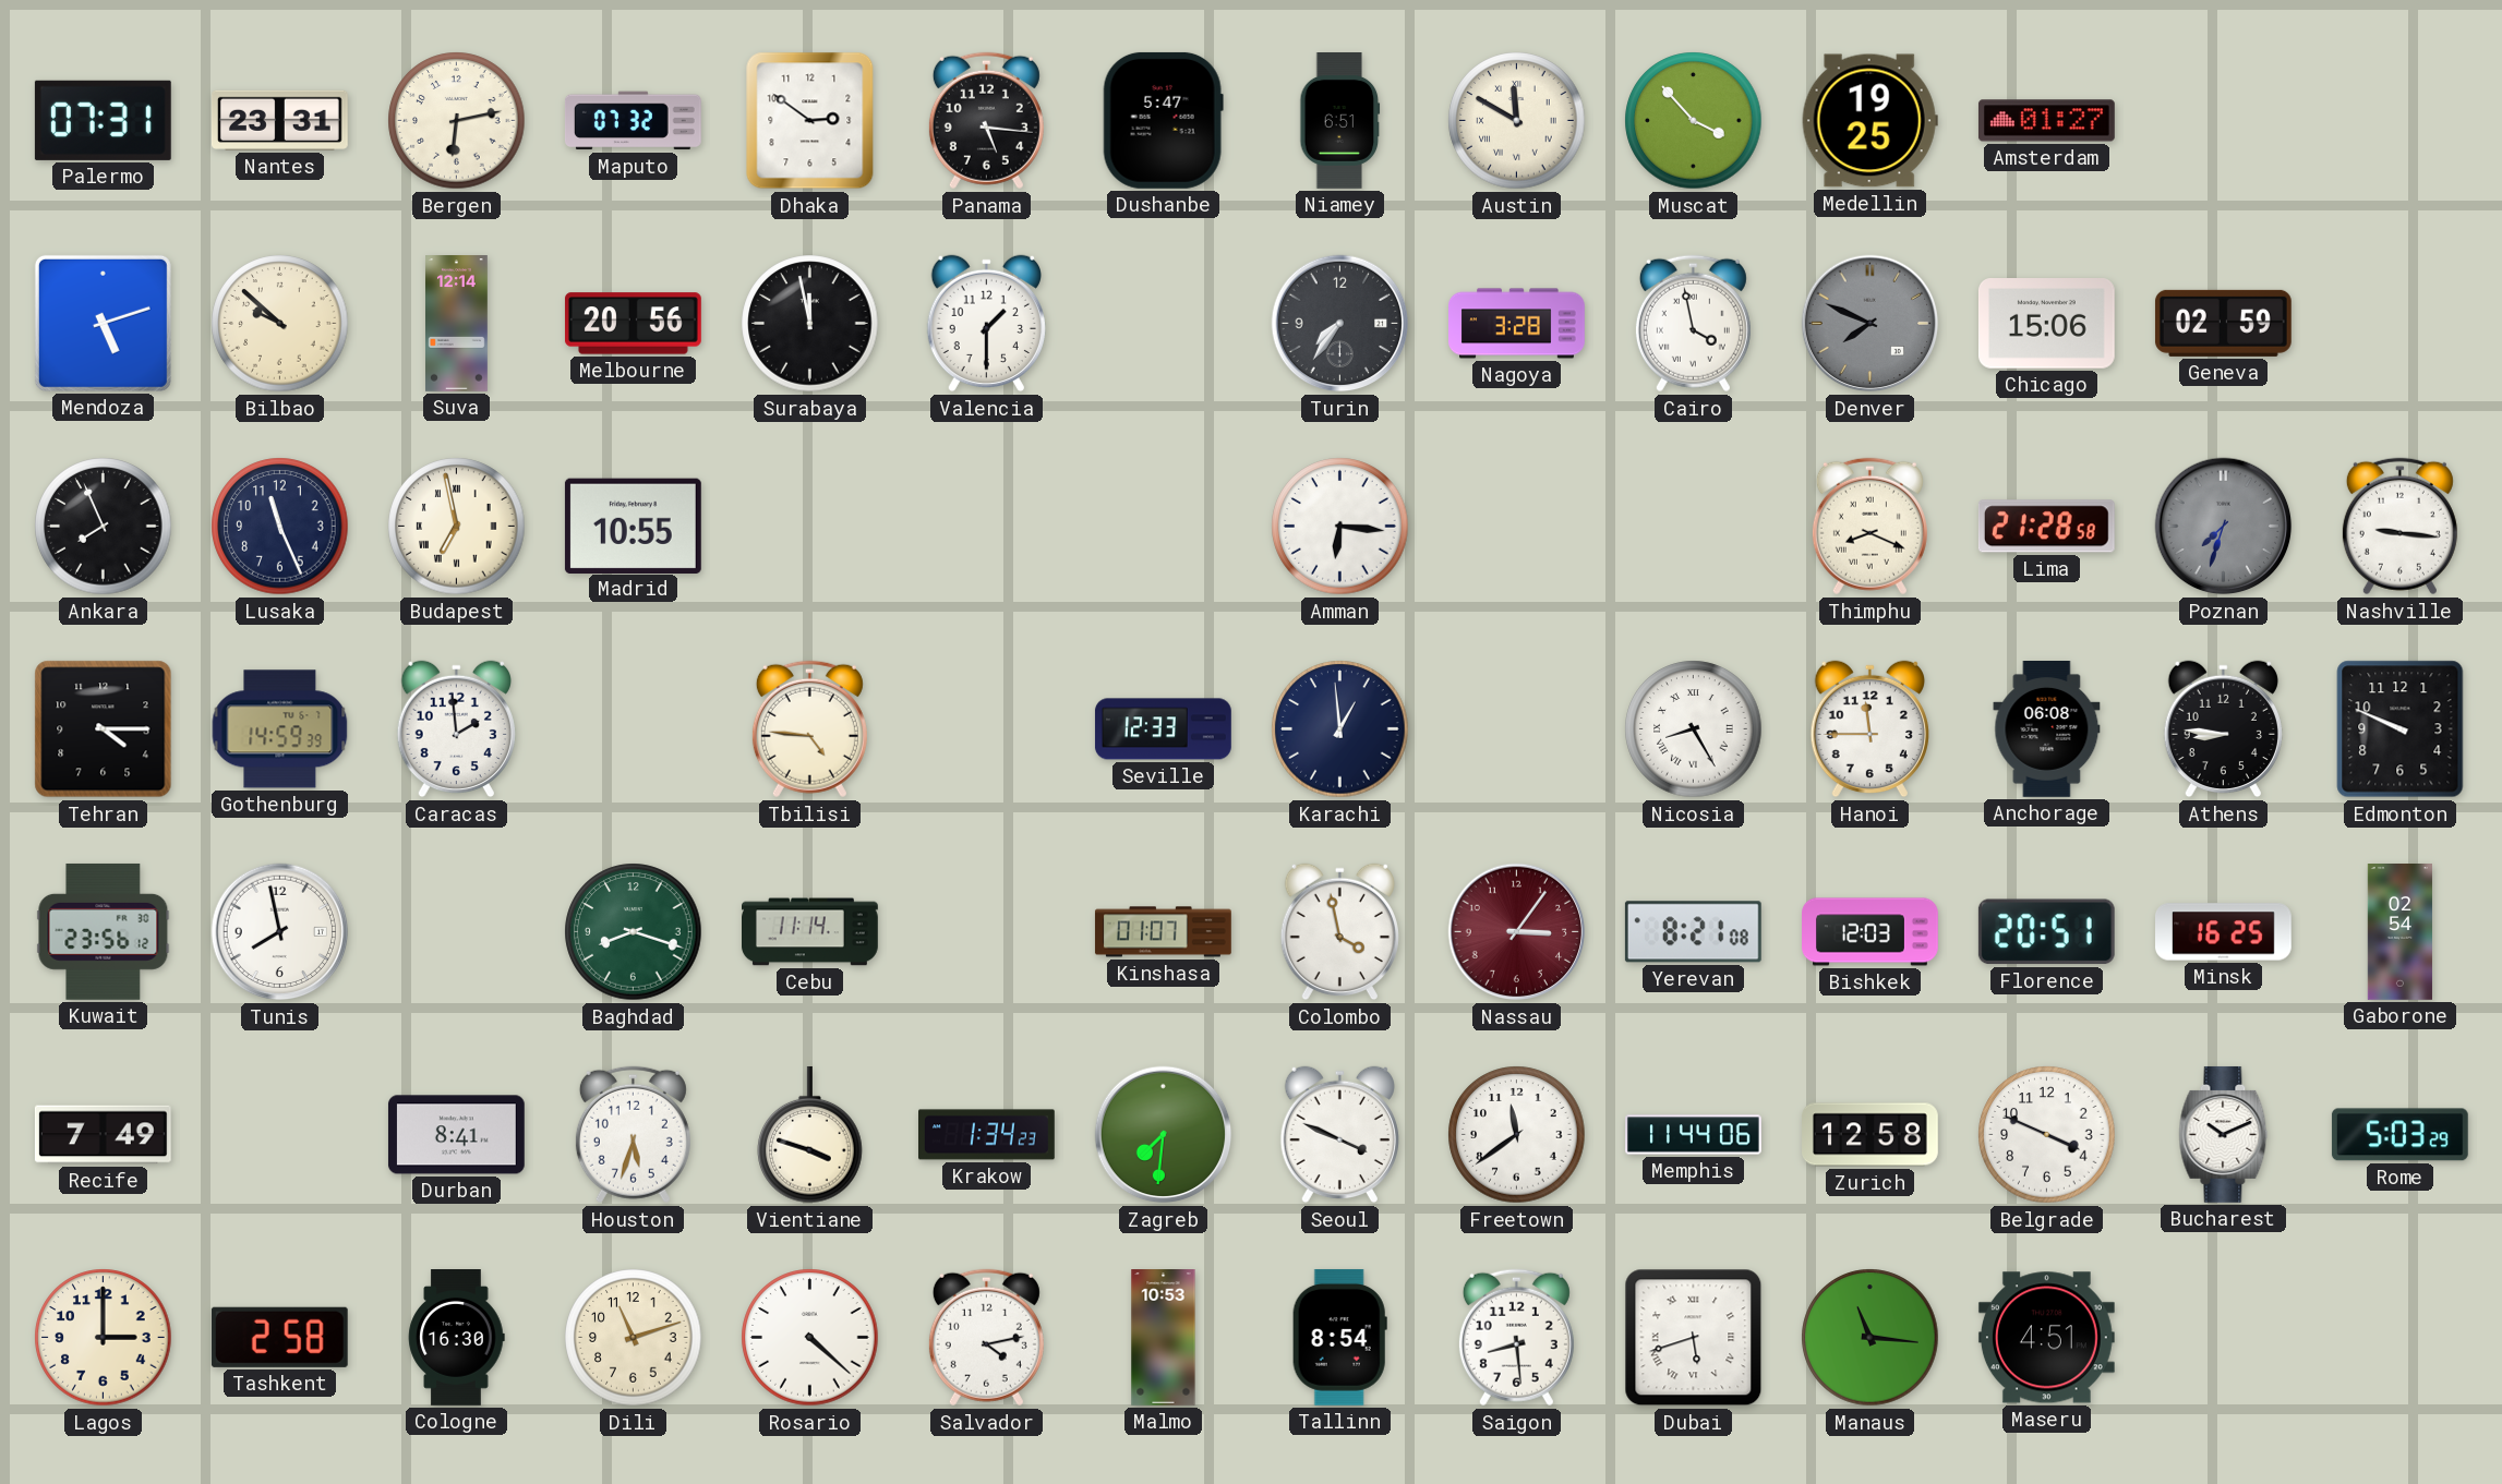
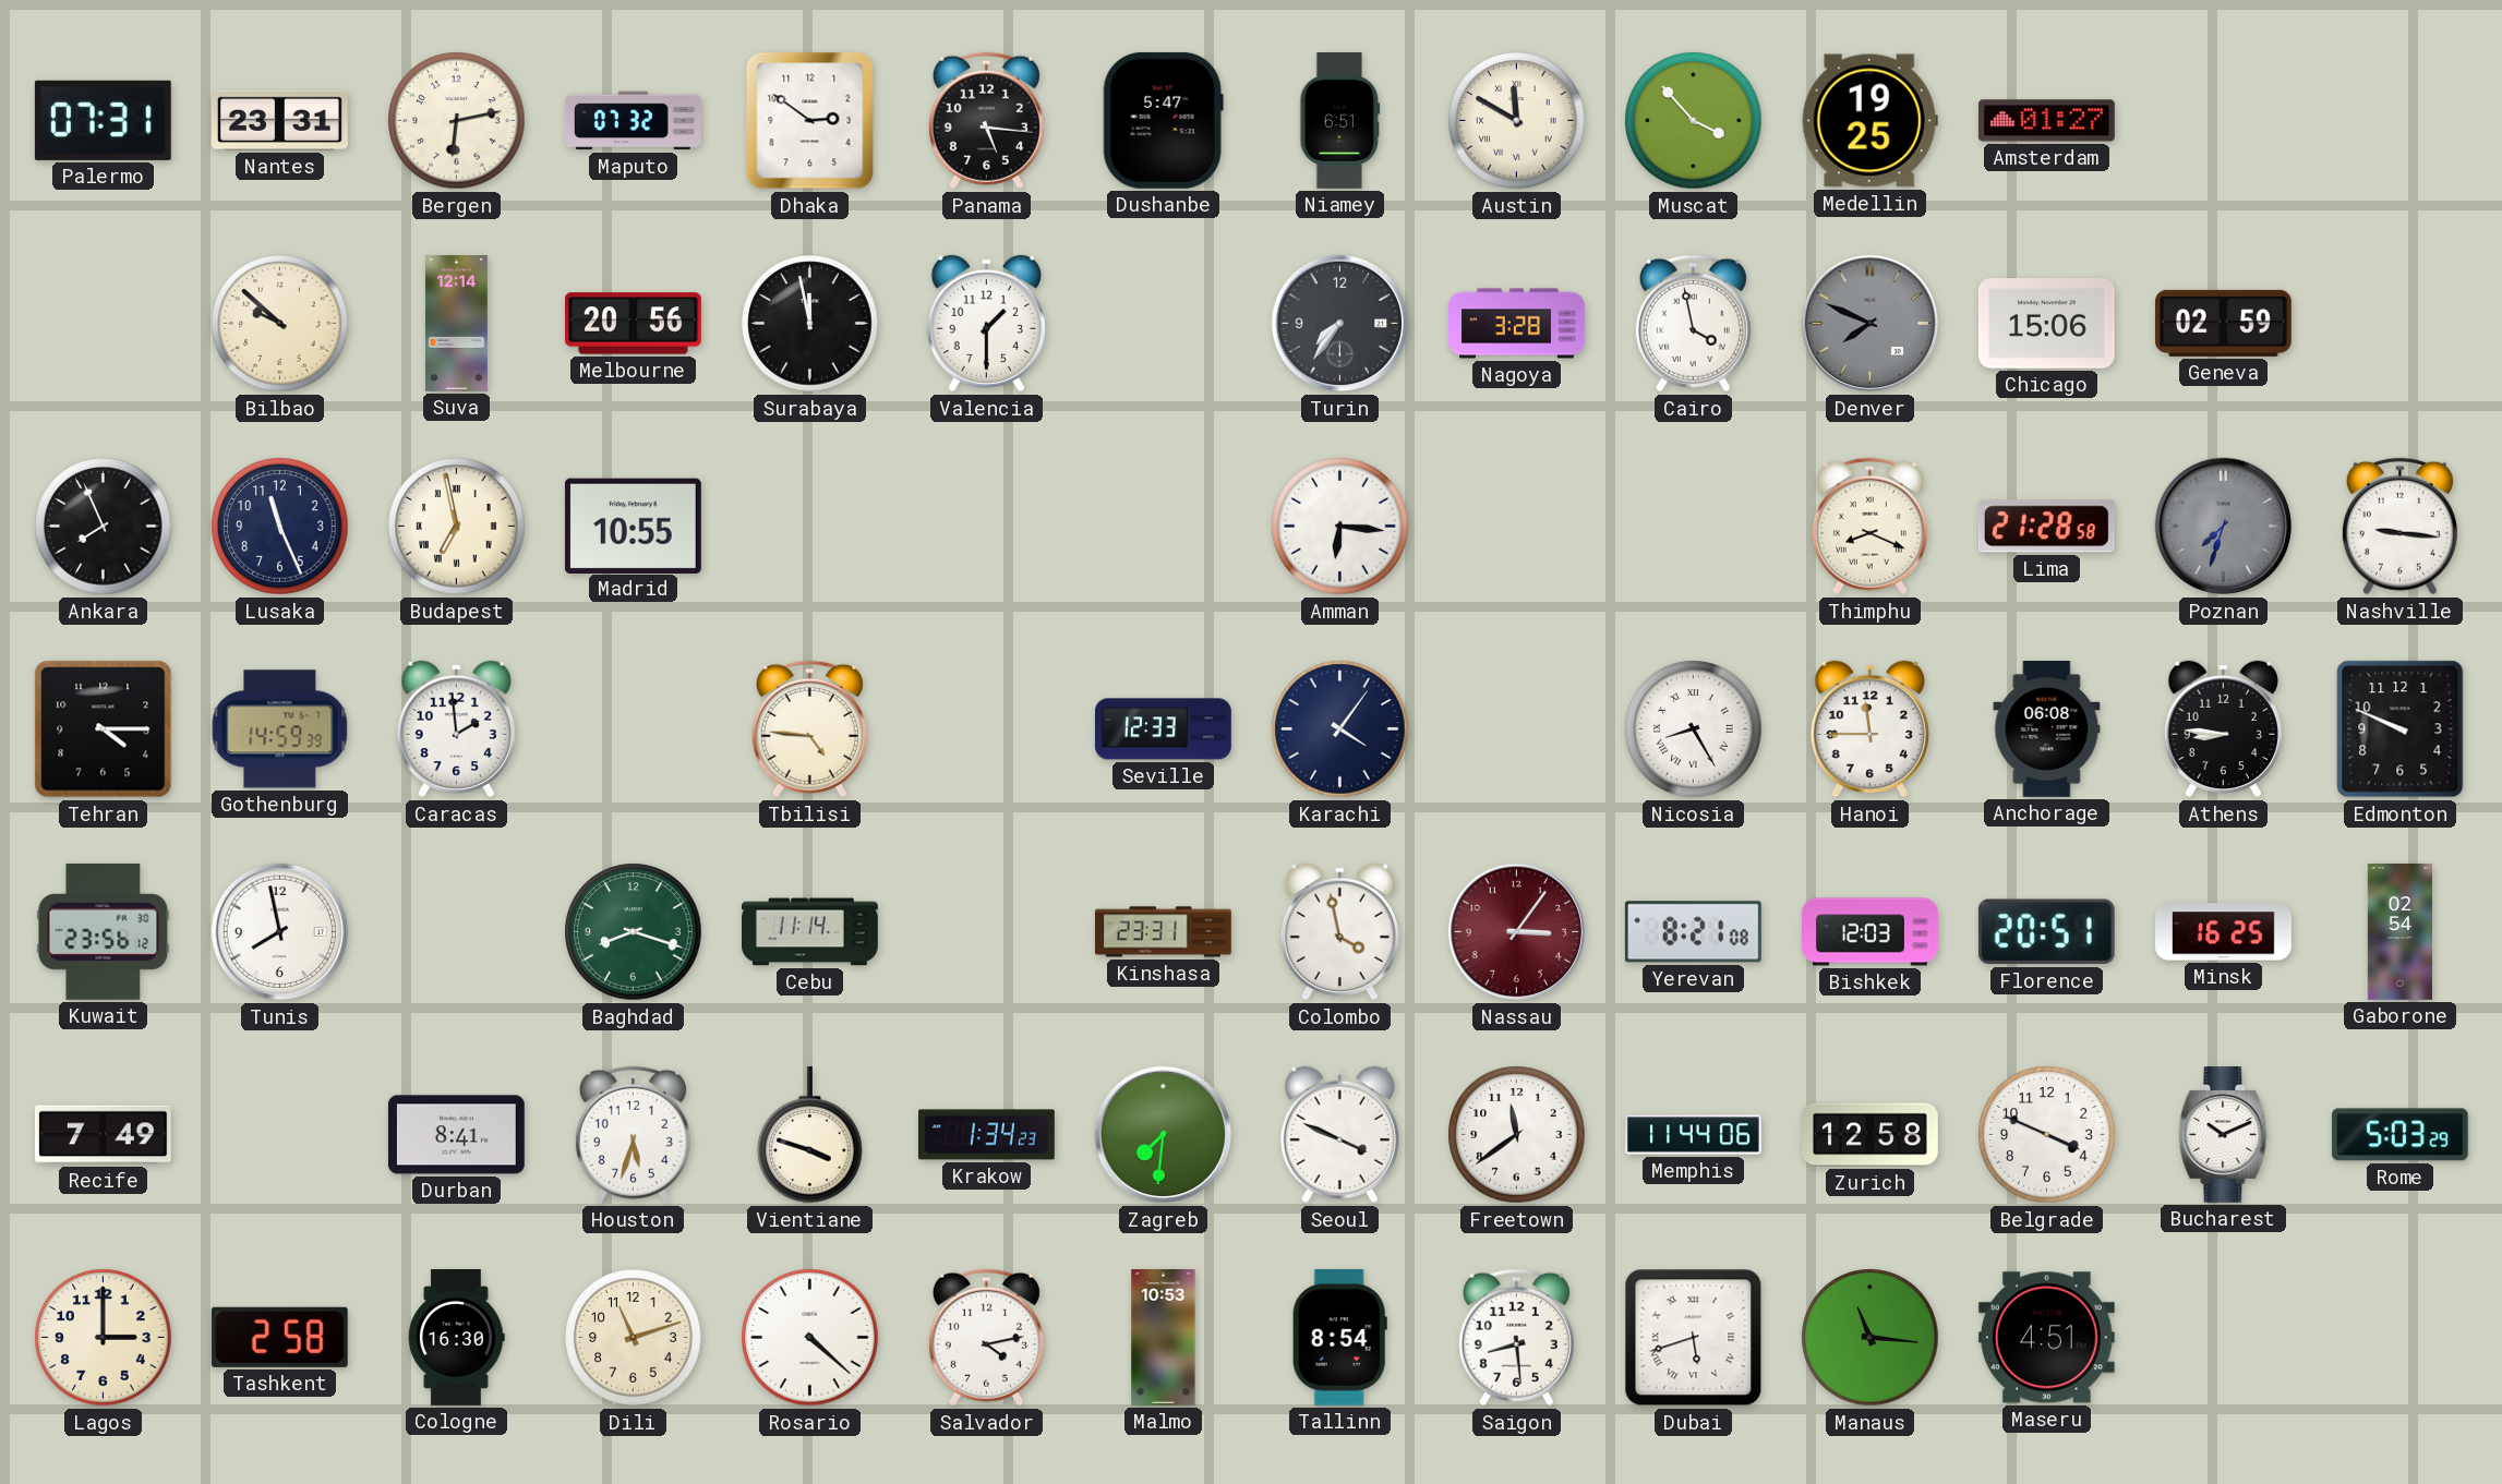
Mendoza: 5:12 -> none
Karachi: 12:59 -> 4:06
Kinshasa: 01:07 -> 23:31
